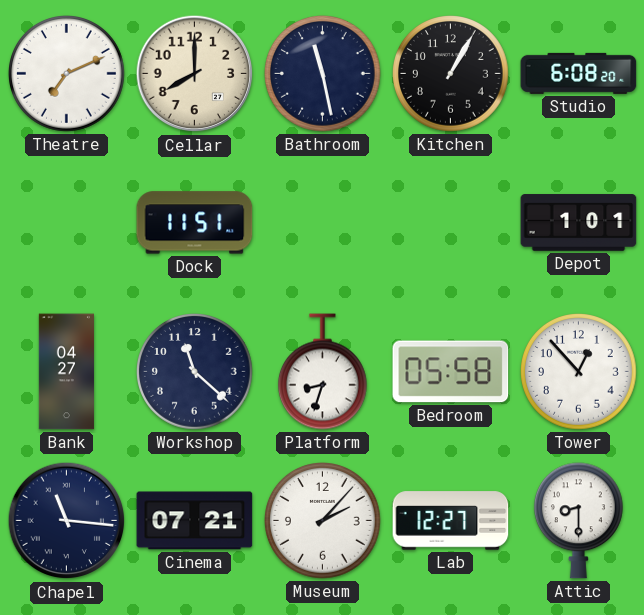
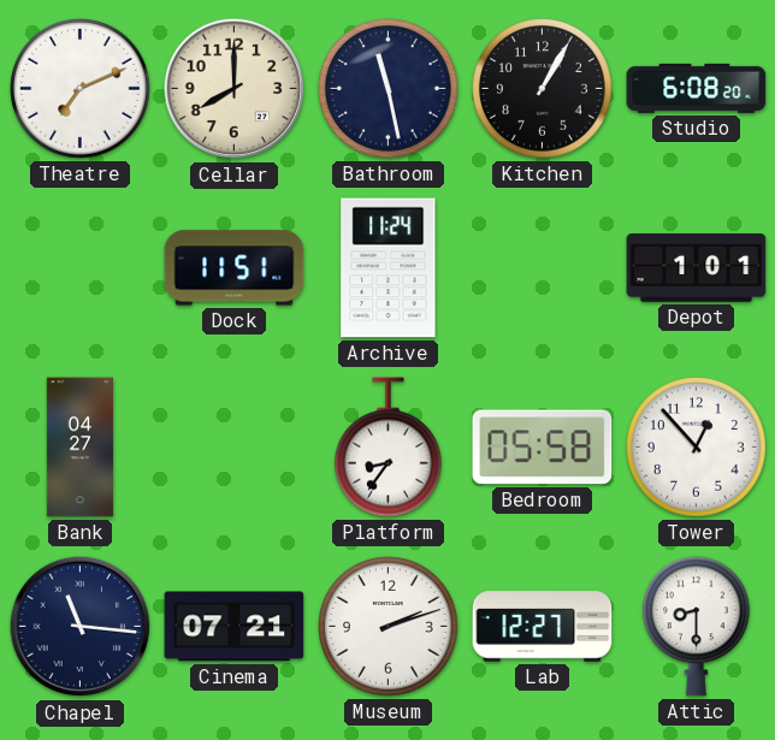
Archive: none -> 11:24
Workshop: 11:22 -> none
Platform: 8:33 -> 8:36
Museum: 2:07 -> 2:12
